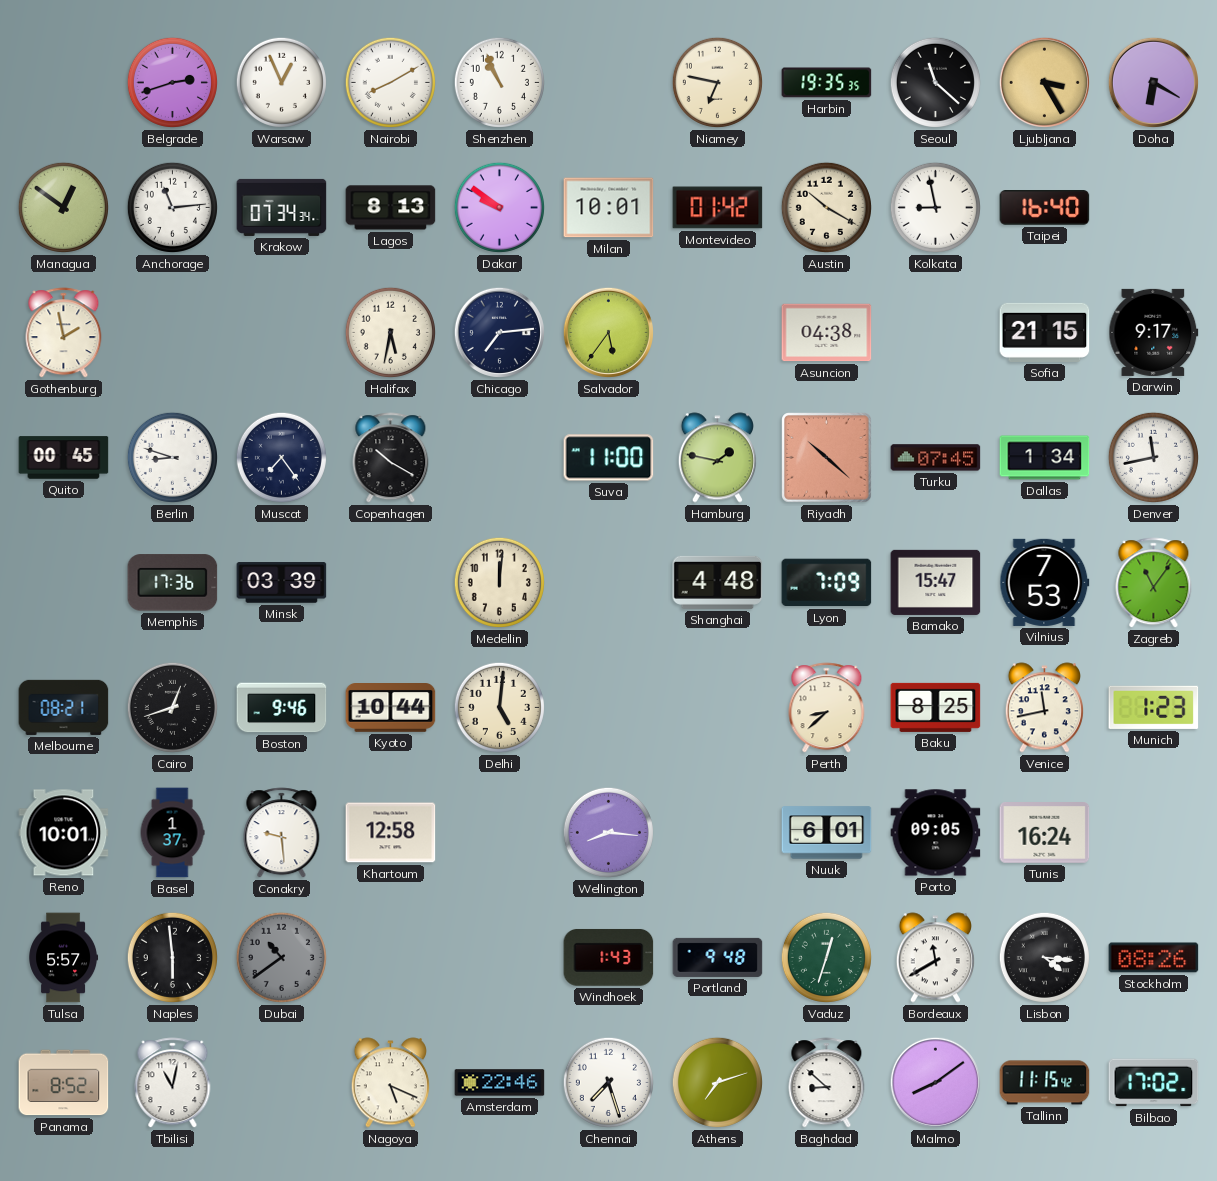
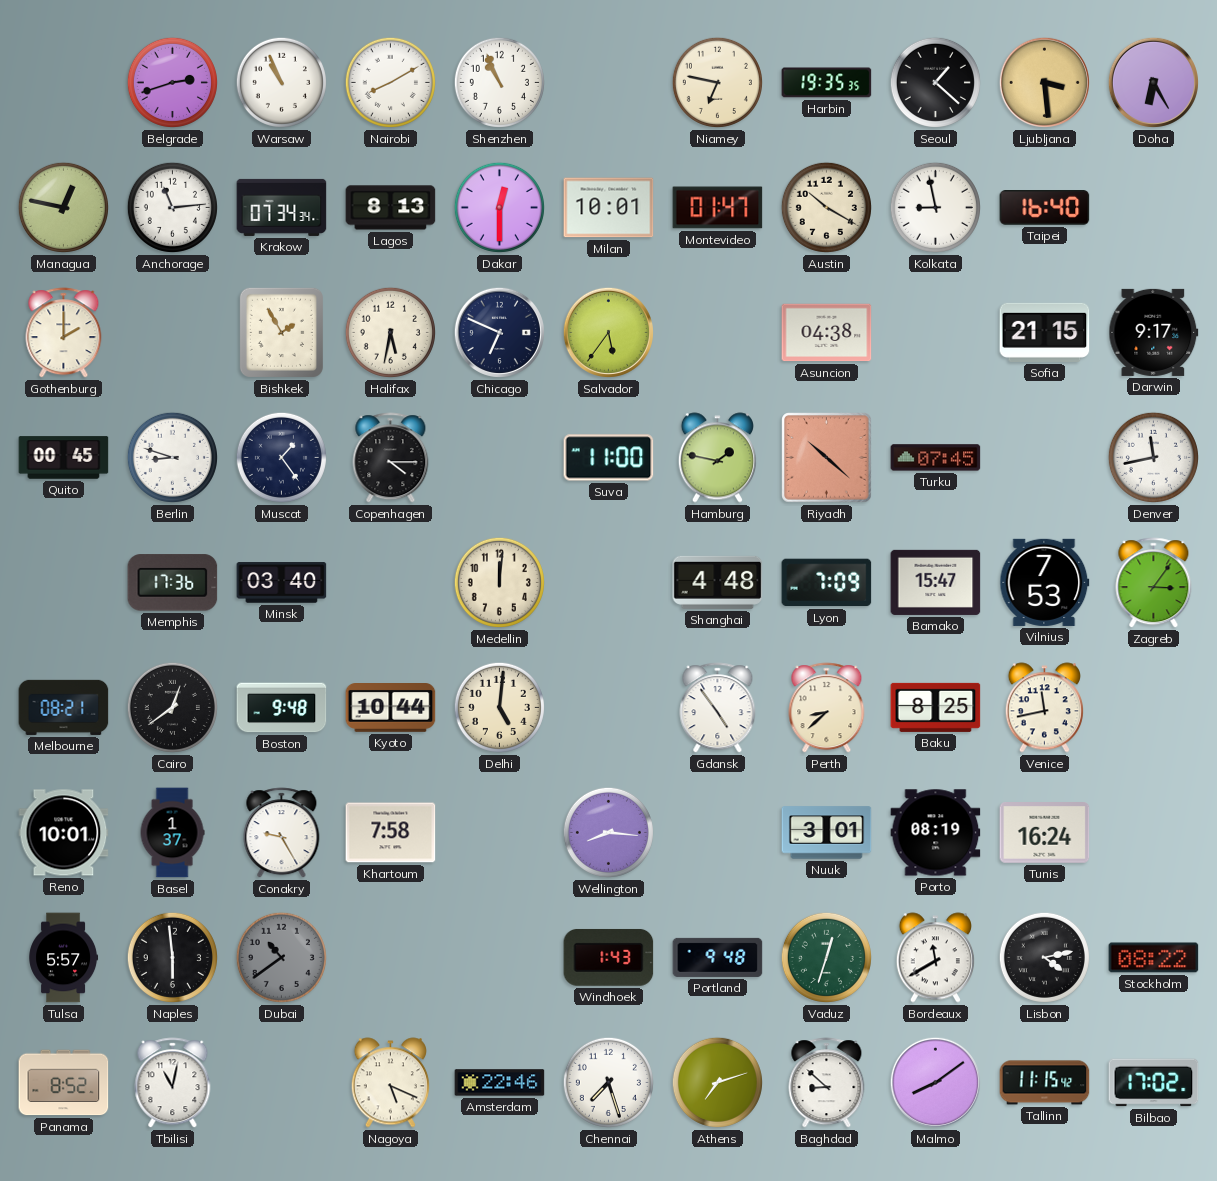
Warsaw: 12:56 -> 10:56
Seoul: 11:22 -> 1:22
Ljubljana: 3:25 -> 3:29
Doha: 6:20 -> 6:25
Managua: 12:51 -> 12:47
Dakar: 9:51 -> 12:30
Montevideo: 01:42 -> 01:47
Gothenburg: 1:58 -> 2:00
Bishkek: none -> 1:55
Chicago: 7:14 -> 6:49
Muscat: 7:24 -> 1:24
Copenhagen: 10:20 -> 4:15
Dallas: 1:34 -> none
Minsk: 03:39 -> 03:40
Zagreb: 11:06 -> 3:06
Cairo: 12:42 -> 12:39
Boston: 9:46 -> 9:48
Gdansk: none -> 4:54
Munich: 1:23 -> none
Conakry: 9:29 -> 9:25
Khartoum: 12:58 -> 7:58
Nuuk: 6:01 -> 3:01
Porto: 09:05 -> 08:19
Lisbon: 4:16 -> 4:13
Stockholm: 08:26 -> 08:22
